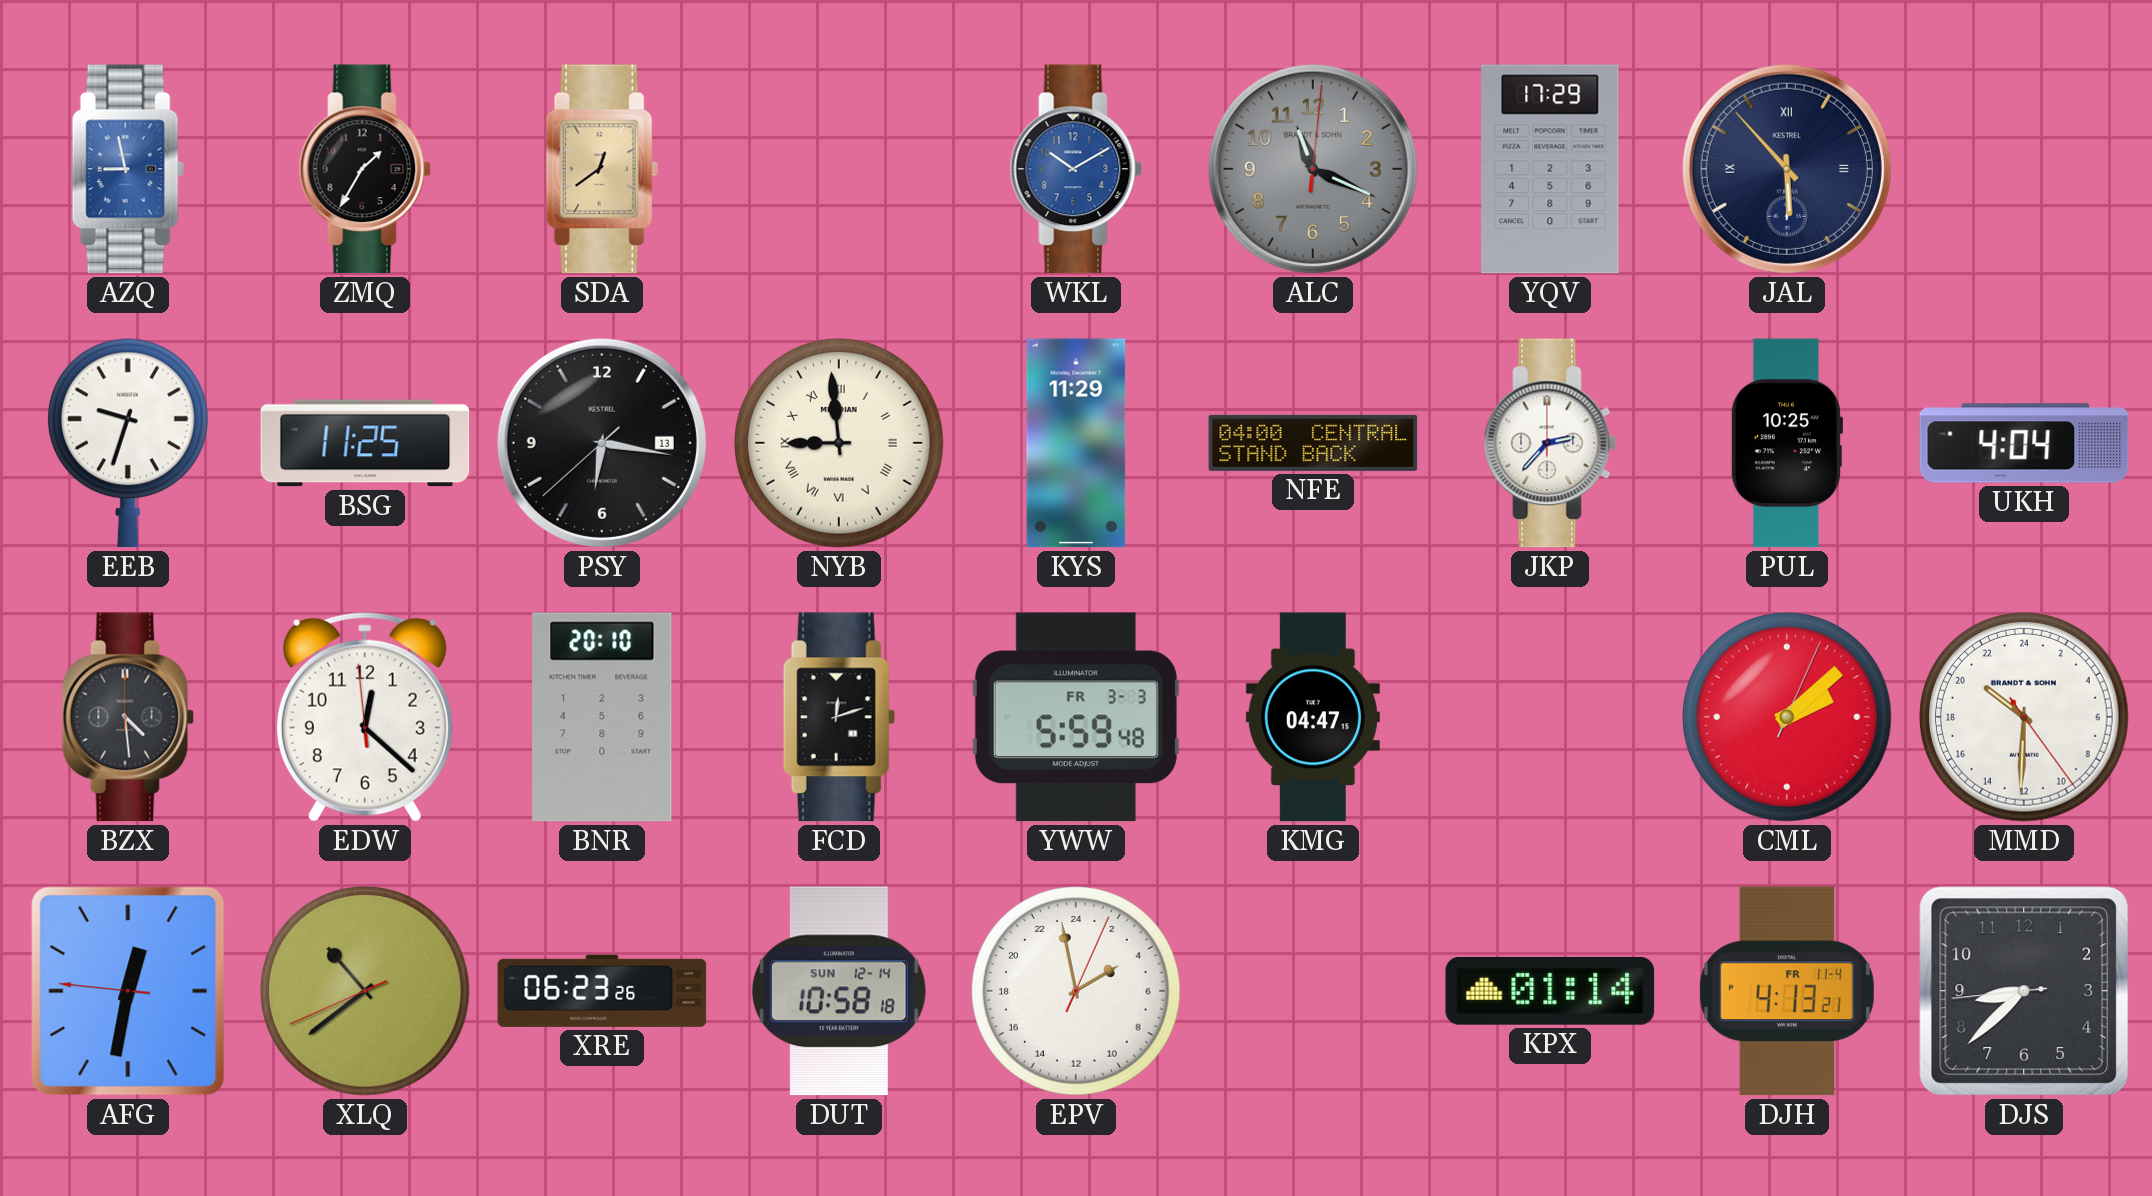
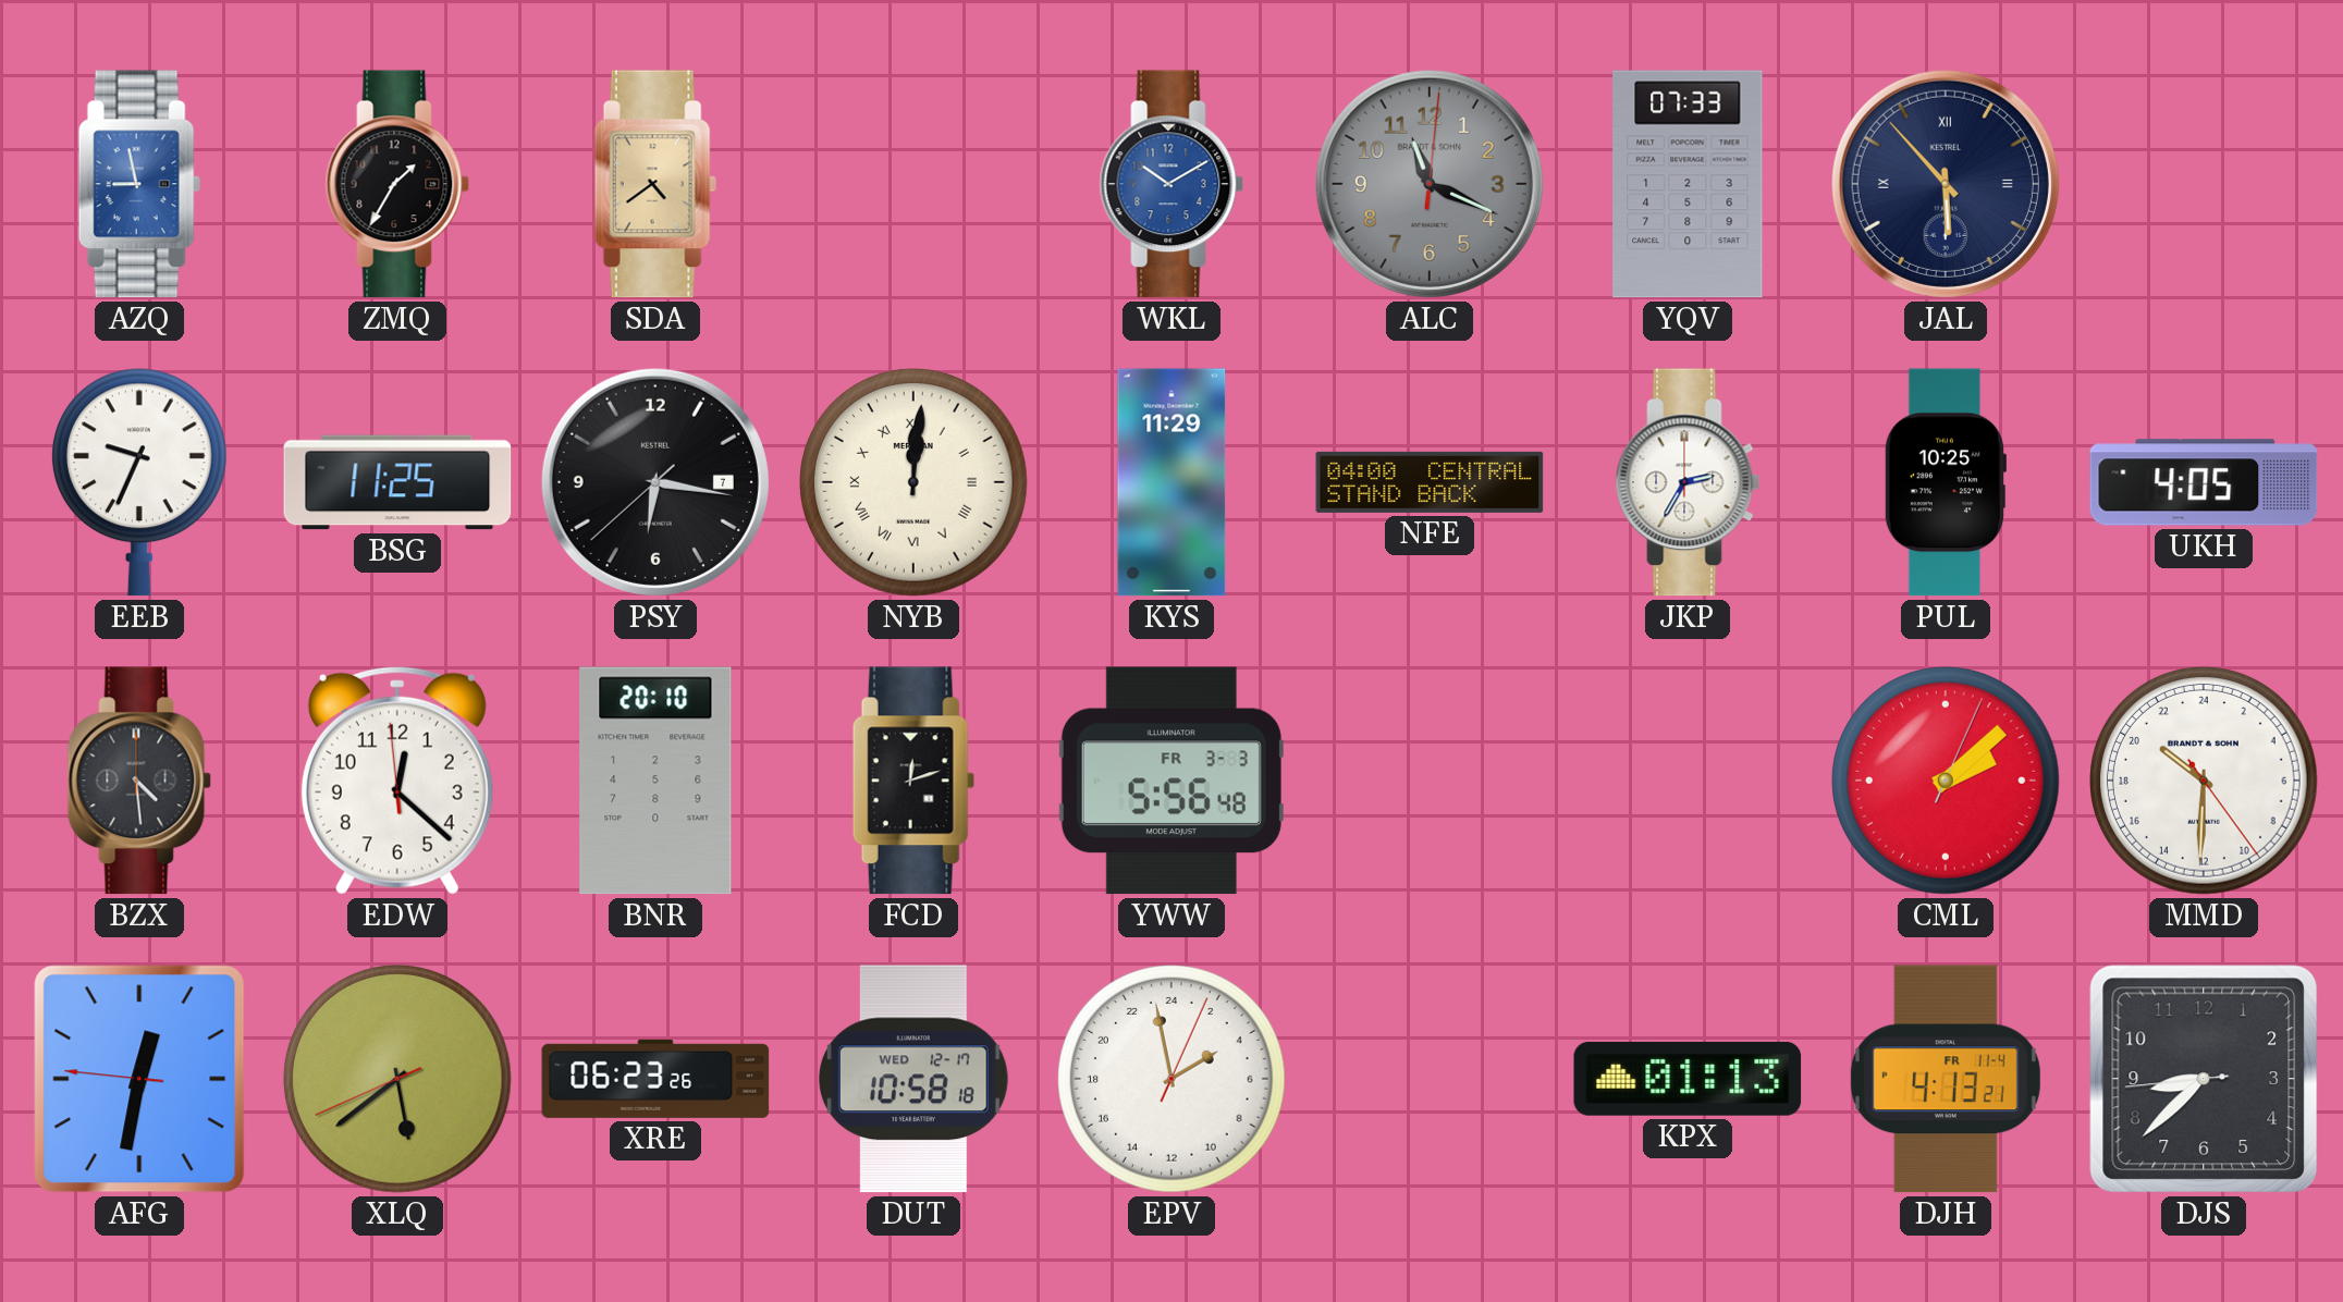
SDA: 12:39 -> 4:39
YQV: 17:29 -> 07:33
EEB: 9:33 -> 9:34
PSY date: 13 -> 7
NYB: 8:59 -> 12:01
JKP: 2:37 -> 2:35
UKH: 4:04 -> 4:05
YWW: 5:59 -> 5:56
KMG: 04:47 -> none
XLQ: 10:38 -> 5:38
DUT date: SUN 12-14 -> WED 12-17
KPX: 01:14 -> 01:13
